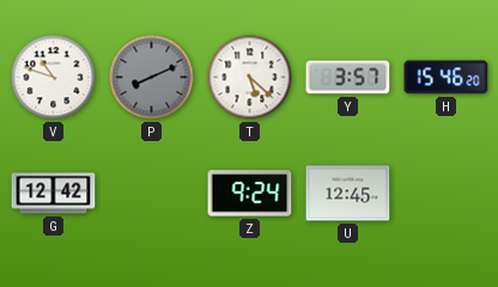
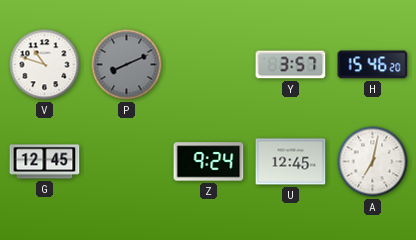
T: 5:22 -> none
G: 12:42 -> 12:45
A: none -> 7:02
